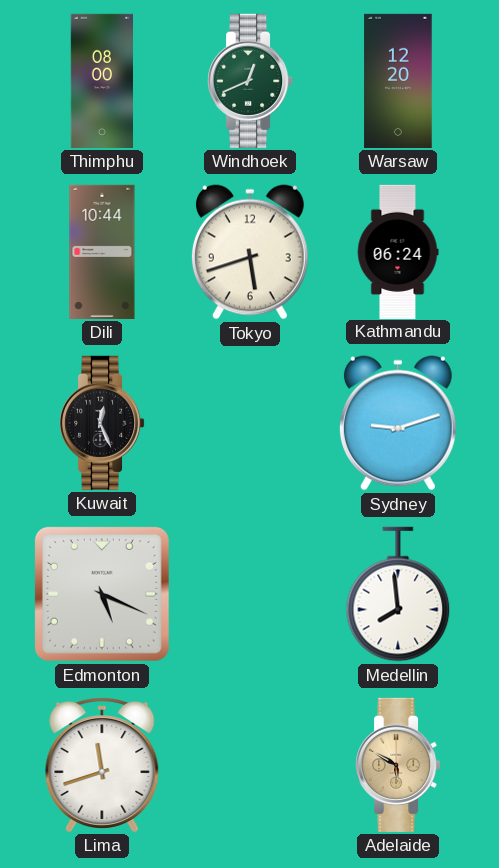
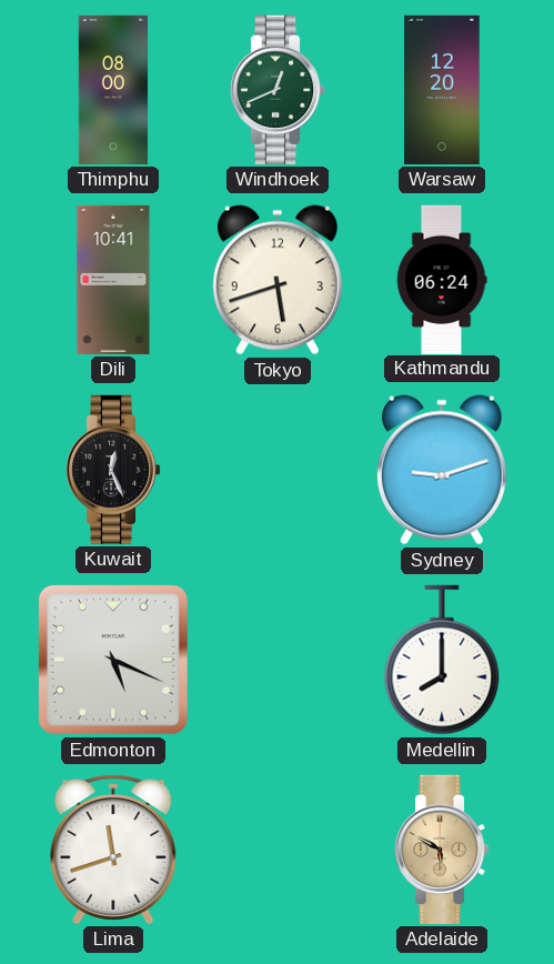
Dili: 10:44 -> 10:41
Medellin: 7:59 -> 8:00
